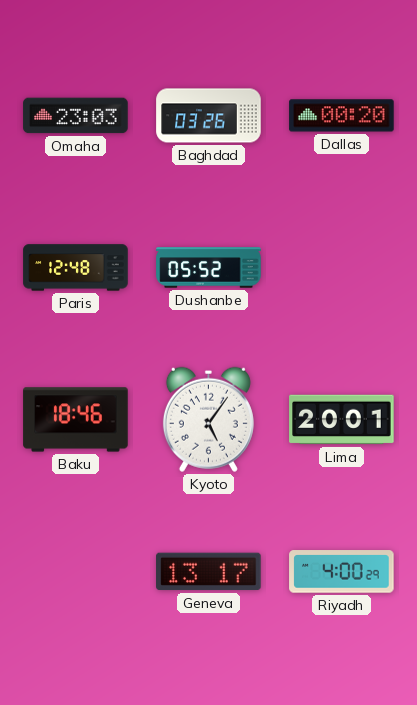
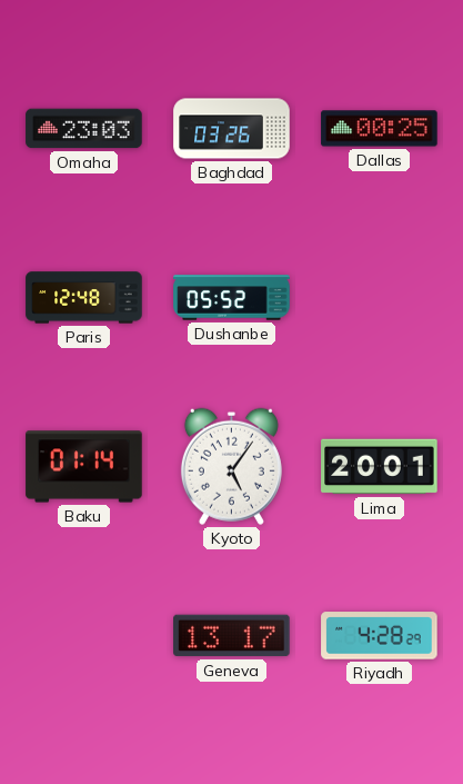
Dallas: 00:20 -> 00:25
Baku: 18:46 -> 01:14
Riyadh: 4:00 -> 4:28
